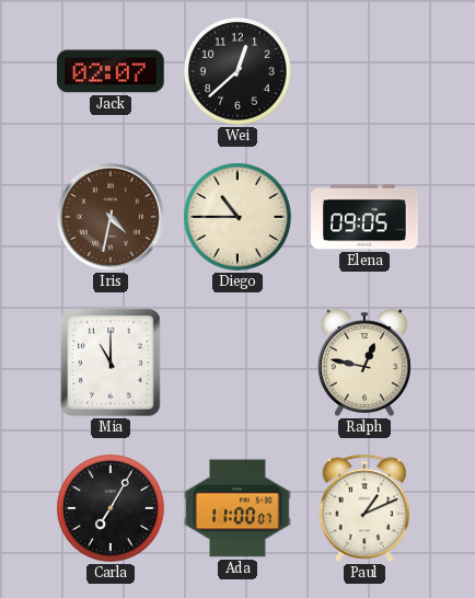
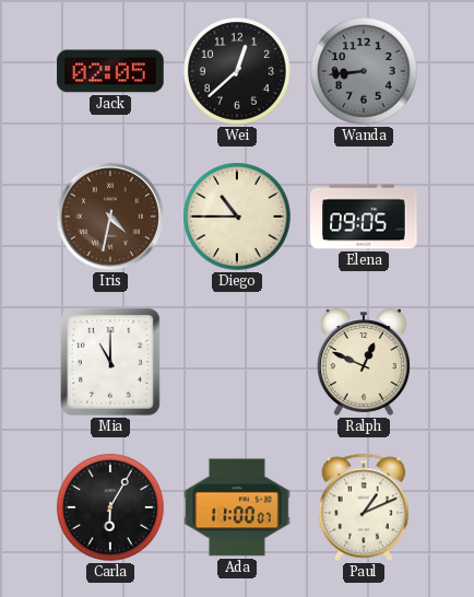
Jack: 02:07 -> 02:05
Wanda: none -> 8:44
Ralph: 12:47 -> 12:49
Carla: 7:05 -> 6:05
